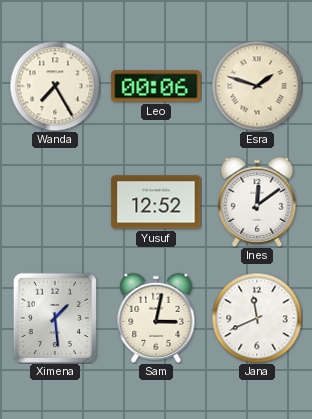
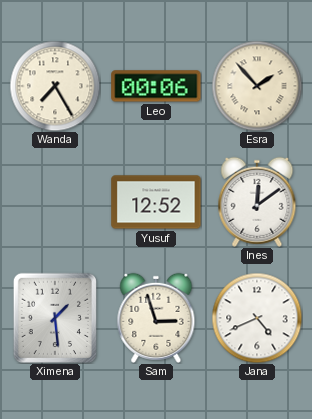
Esra: 1:48 -> 1:53
Sam: 3:02 -> 2:57
Jana: 11:41 -> 4:41
